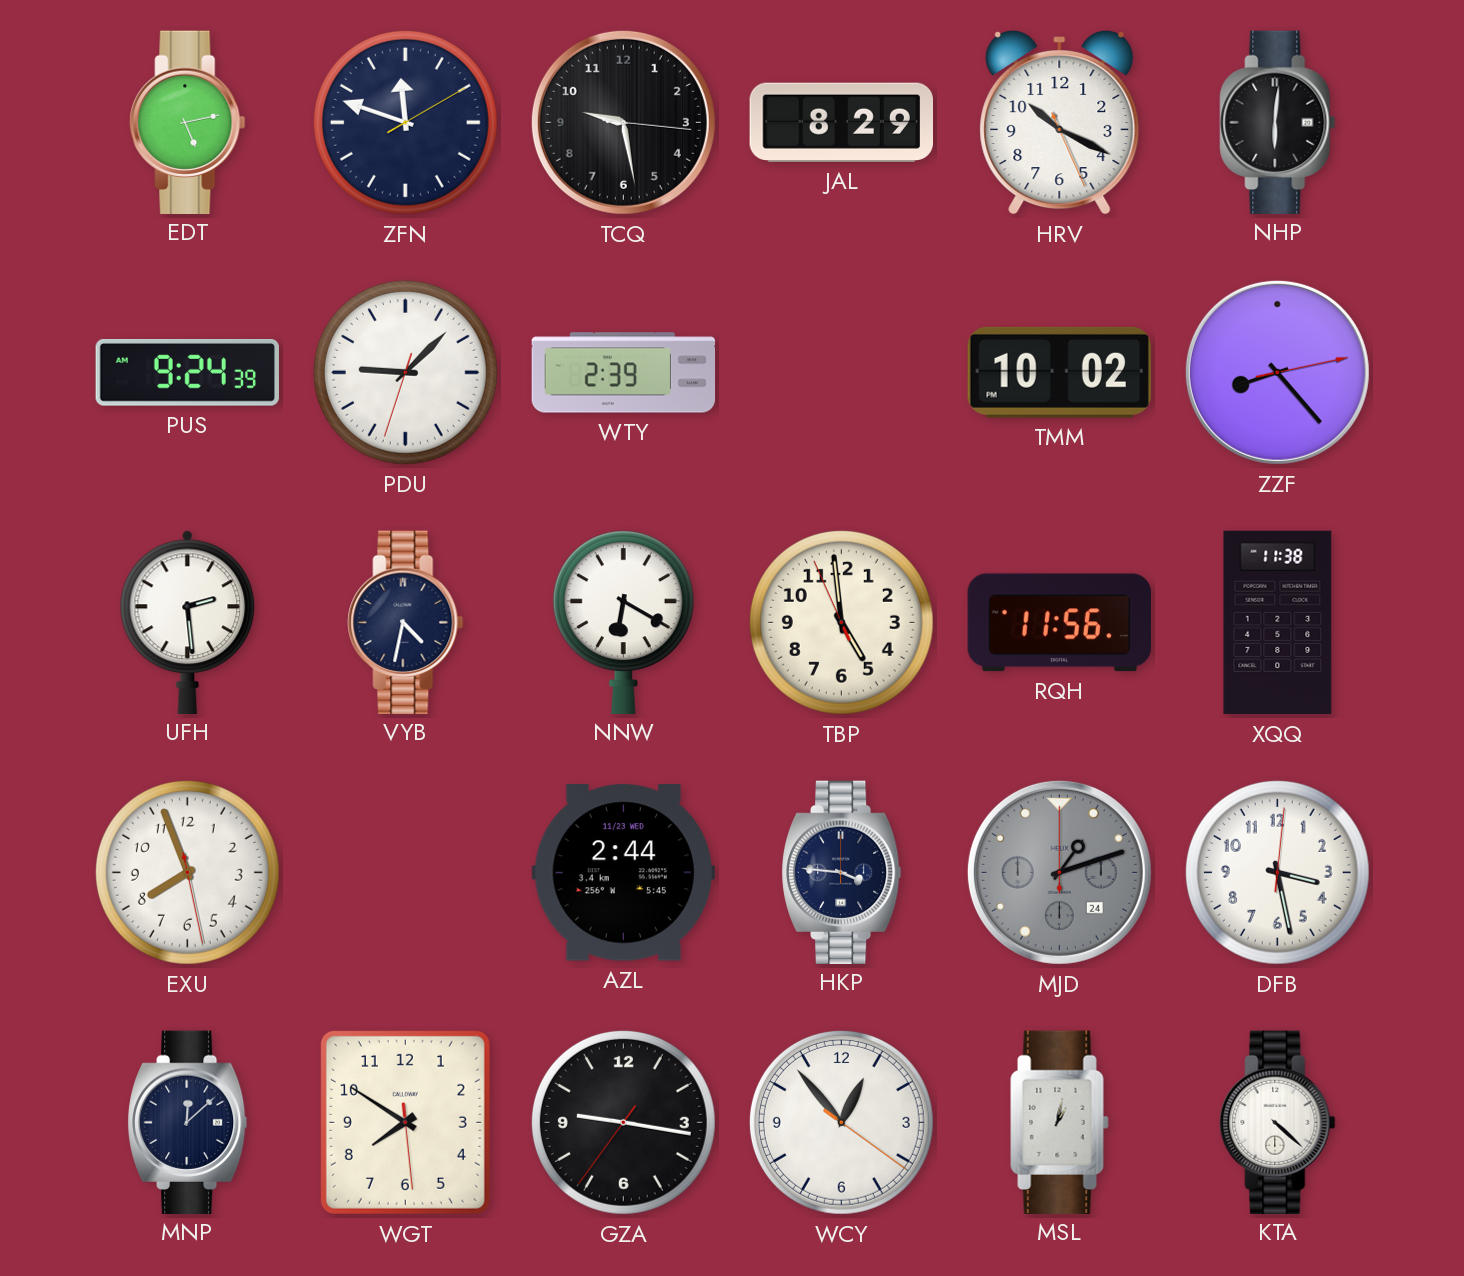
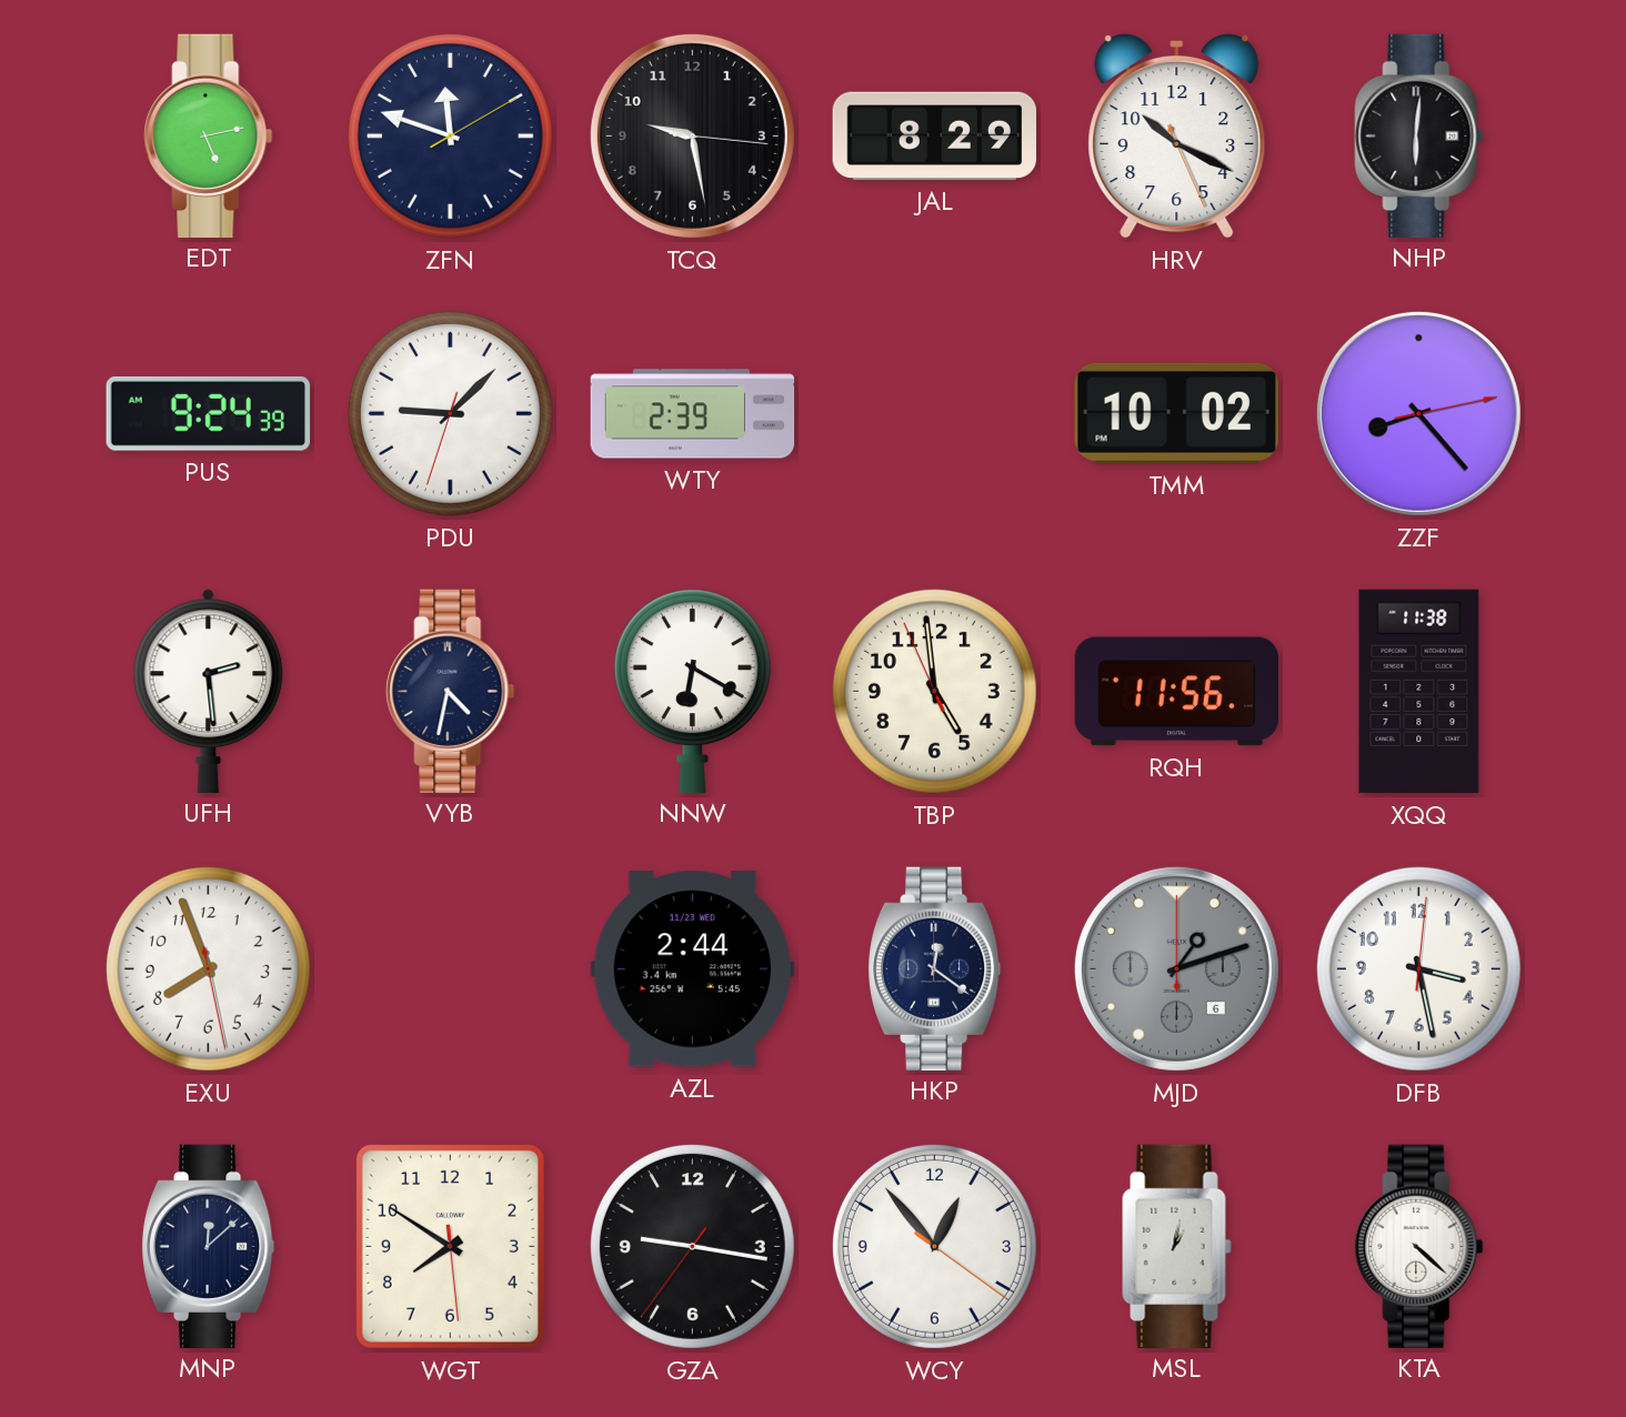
HKP: 3:46 -> 12:21
MJD date: 24 -> 6
